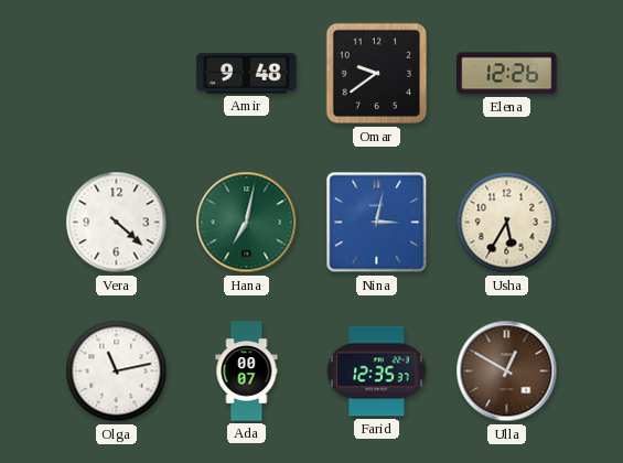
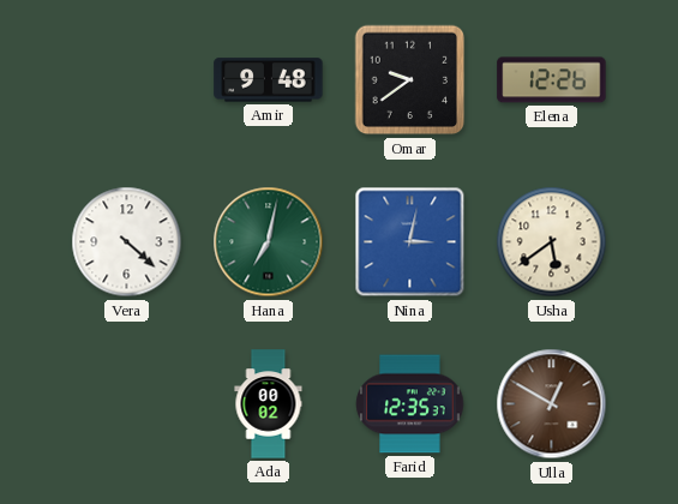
Usha: 5:35 -> 5:39
Olga: 11:13 -> none
Ada: 00:07 -> 00:02
